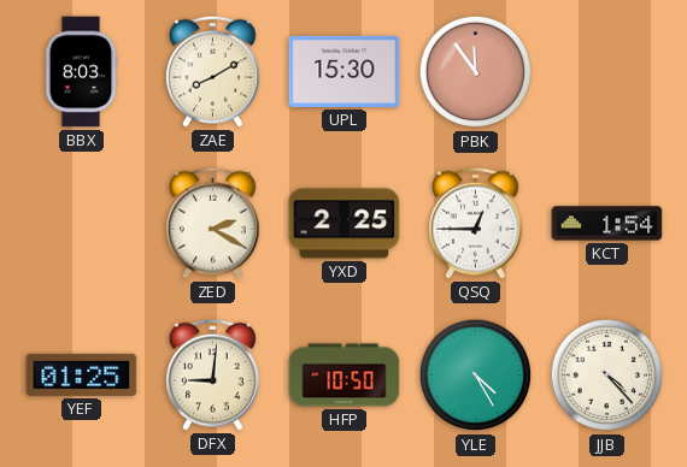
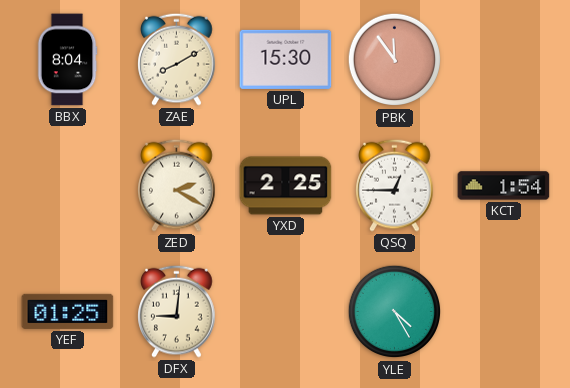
BBX: 8:03 -> 8:04
HFP: 10:50 -> none
JJB: 4:23 -> none
